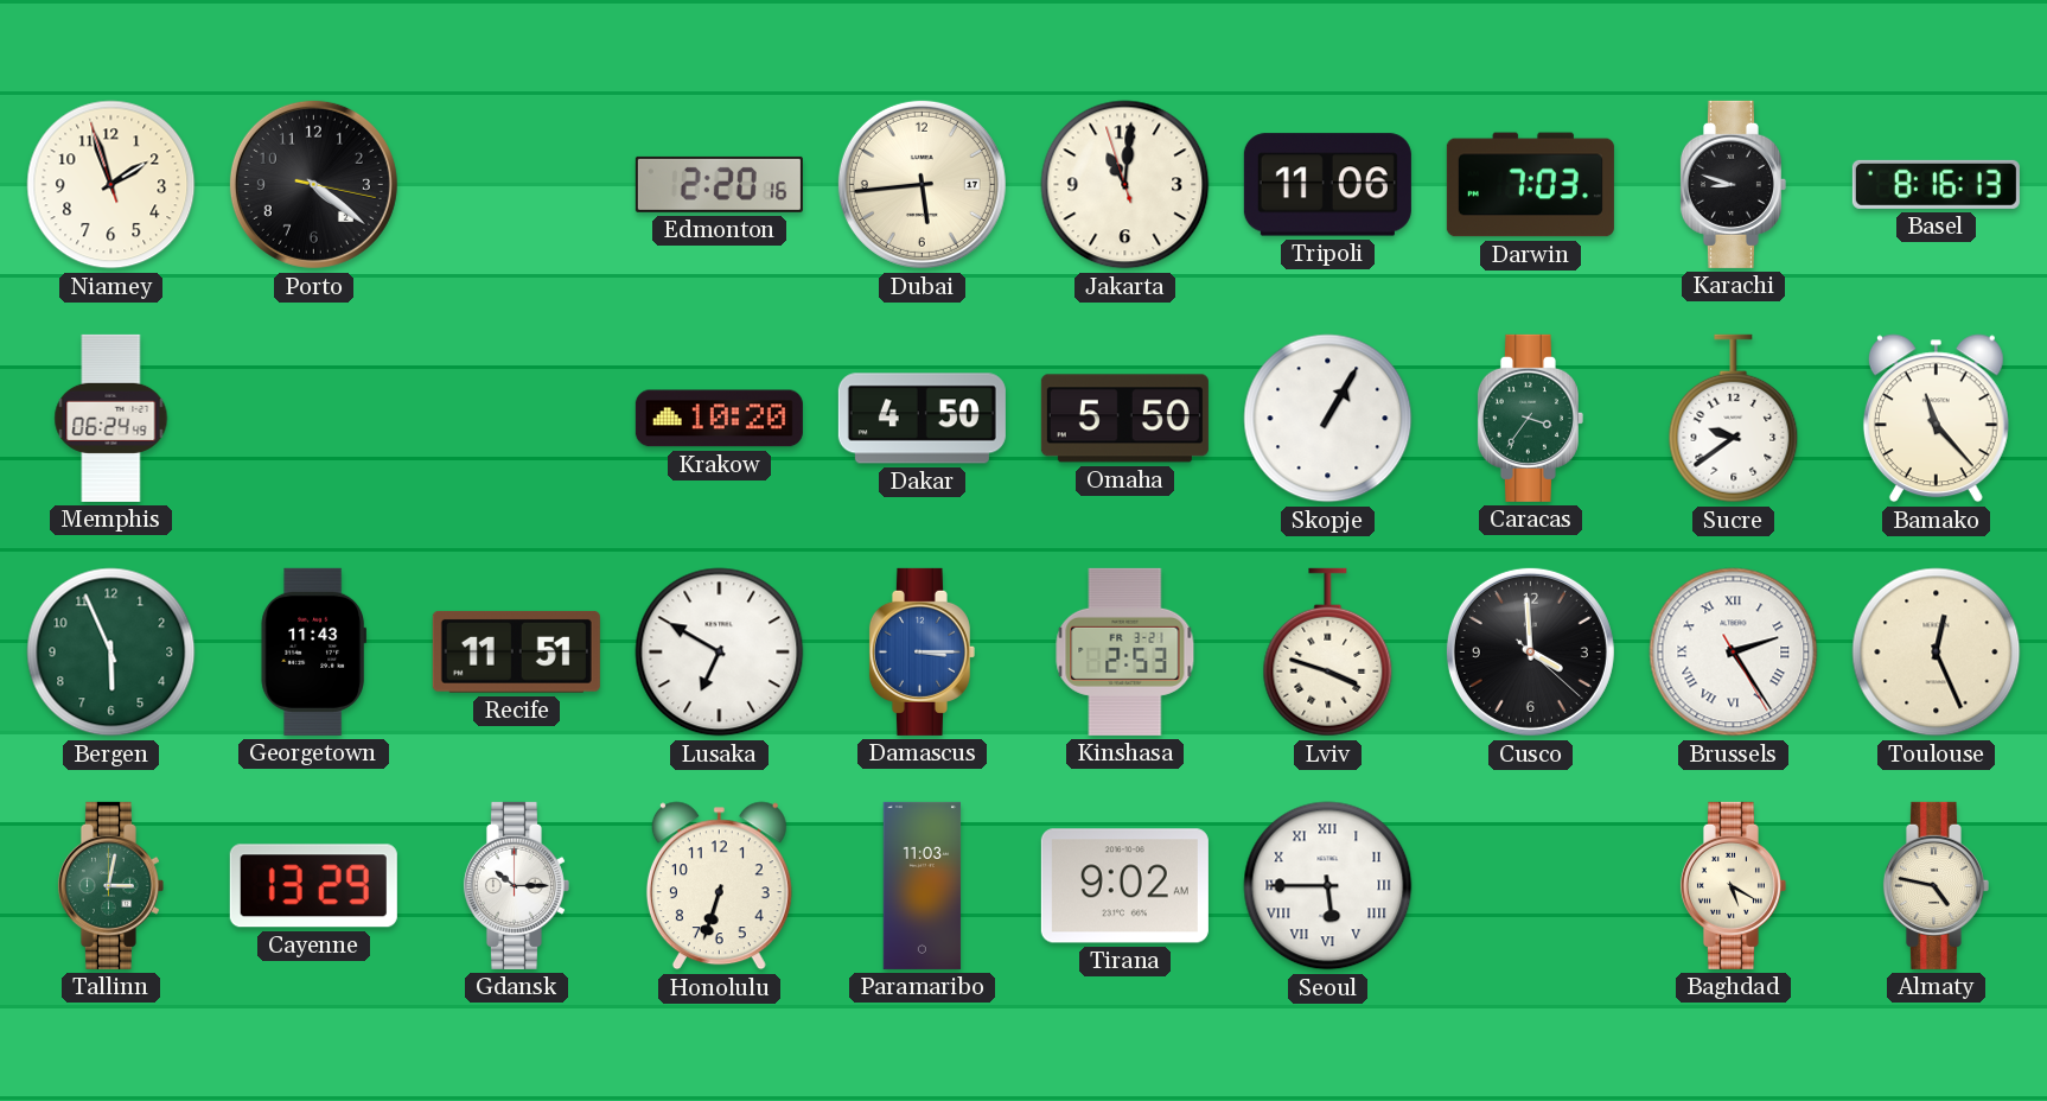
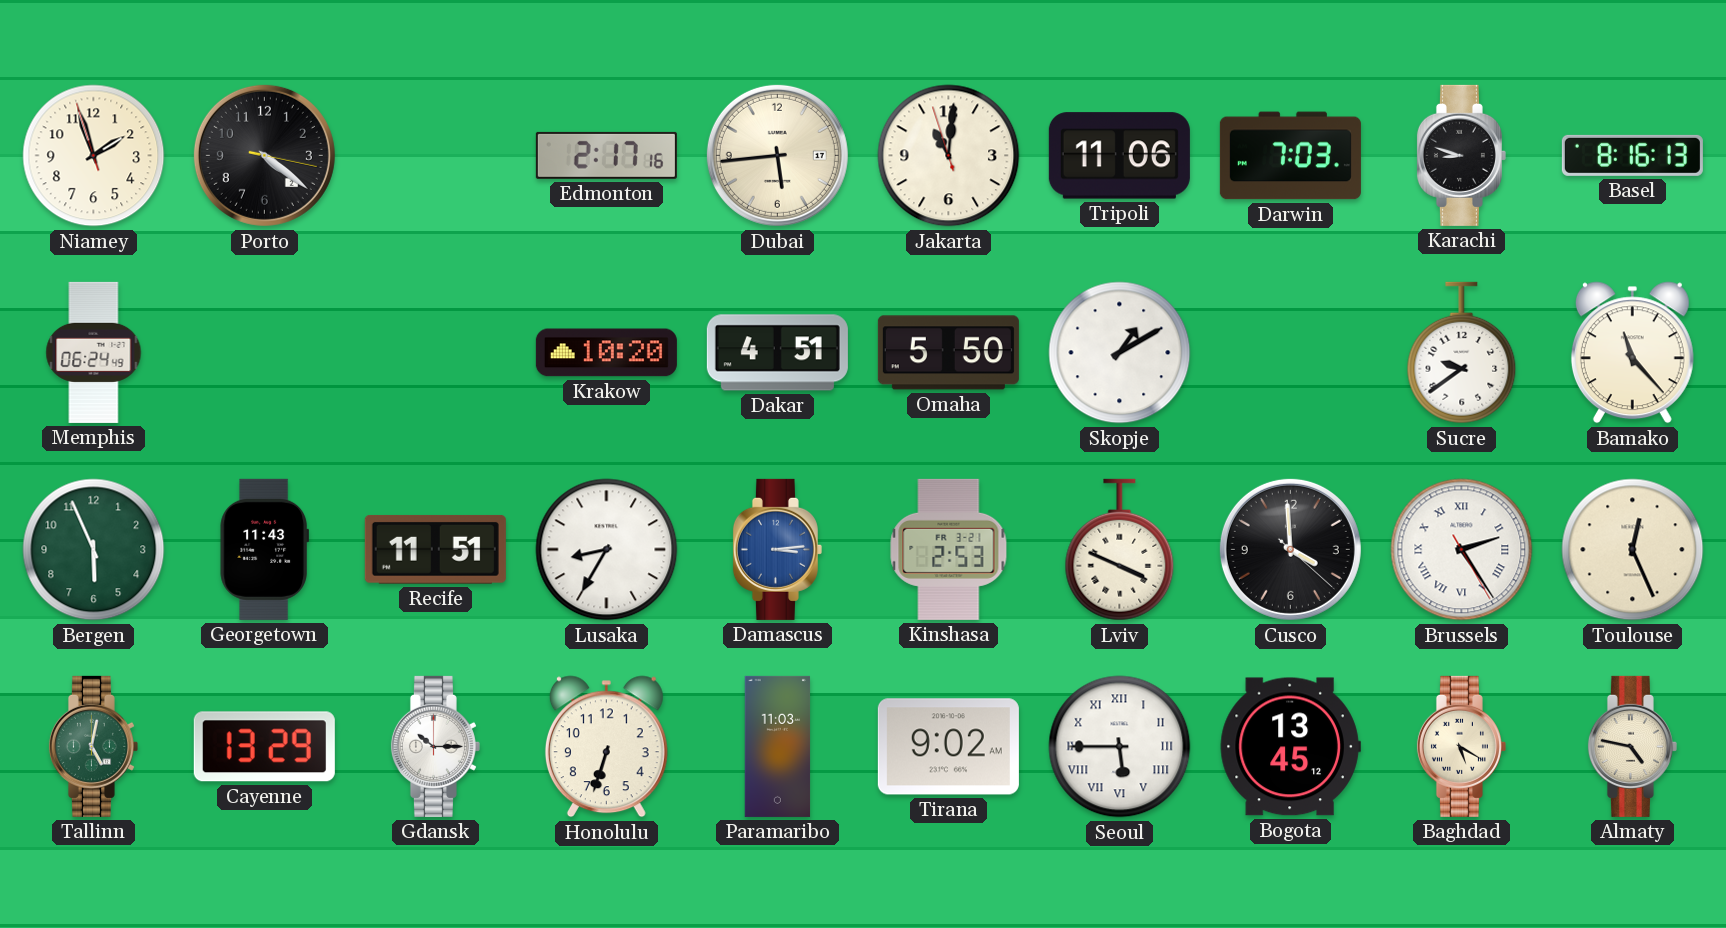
Edmonton: 2:20 -> 2:17
Dakar: 4:50 -> 4:51
Skopje: 1:05 -> 1:10
Caracas: 3:36 -> none
Lusaka: 6:50 -> 8:35
Damascus: 3:15 -> 3:14
Lviv: 3:48 -> 3:49
Tallinn: 3:02 -> 5:02
Bogota: none -> 13:45
